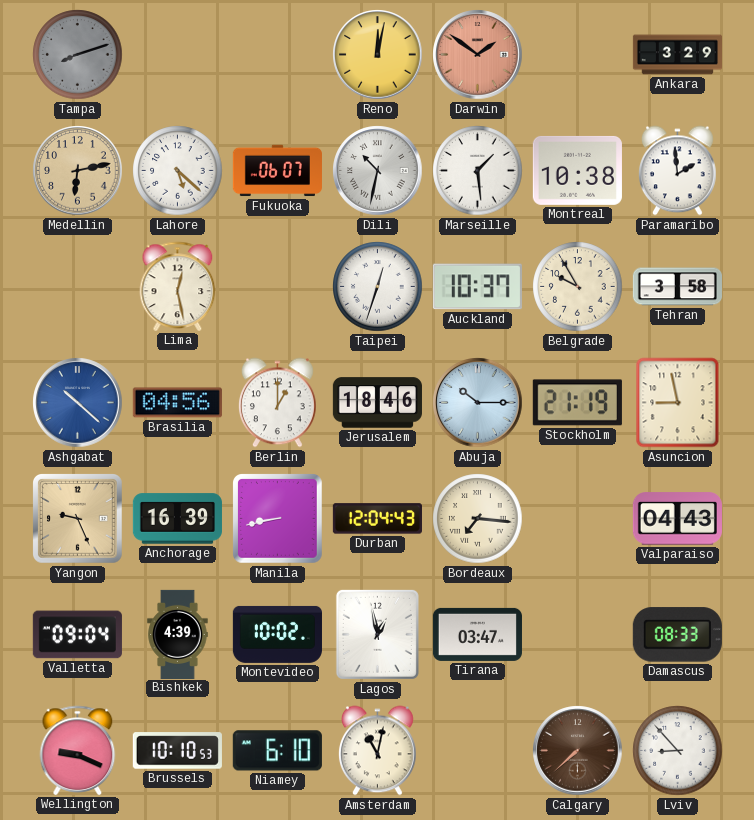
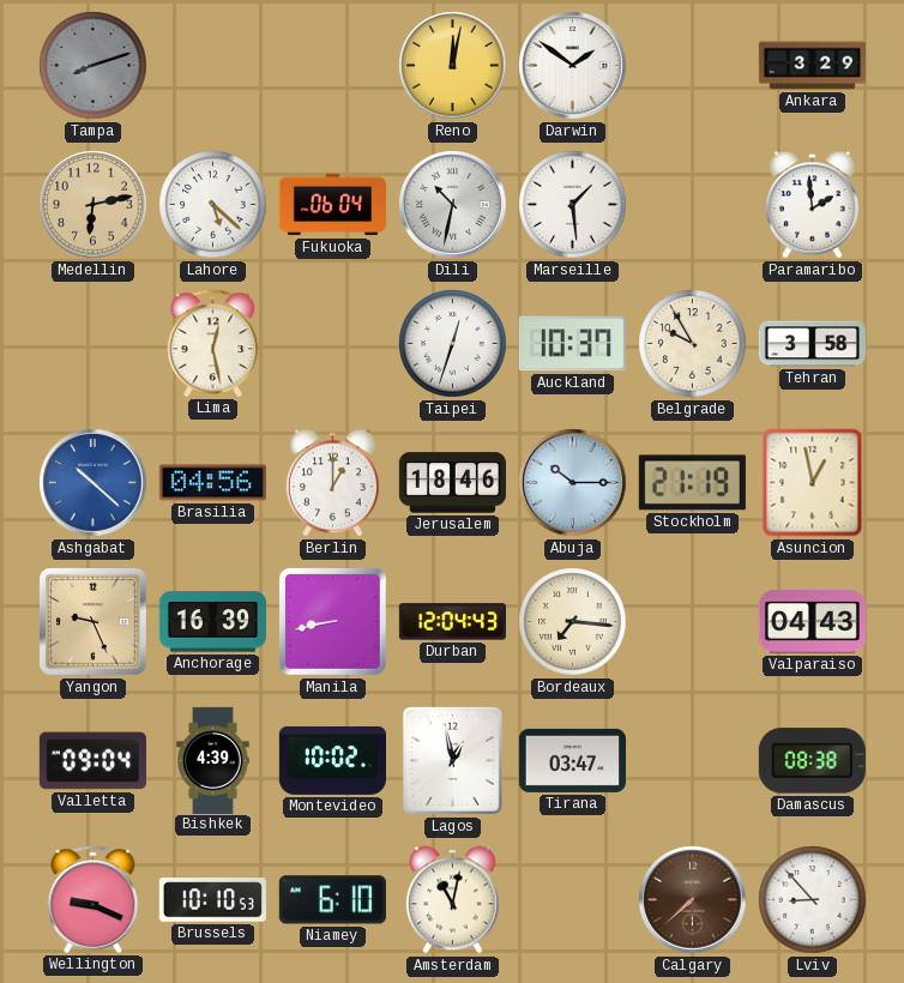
Darwin dial: salmon -> white
Fukuoka: 06:07 -> 06:04
Montreal: 10:38 -> none
Asuncion: 8:58 -> 12:58
Damascus: 08:33 -> 08:38
